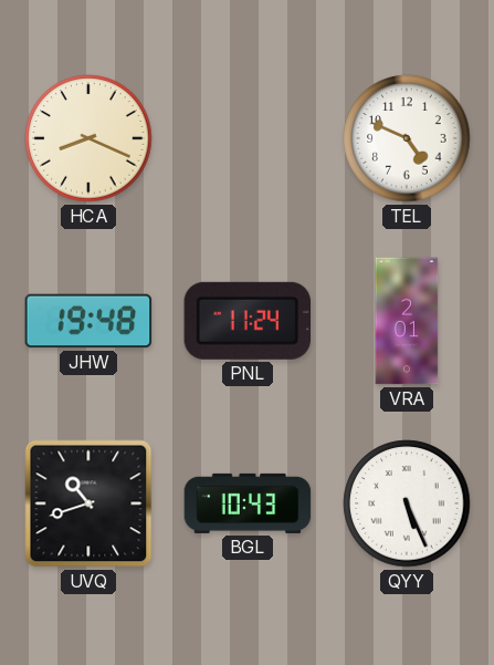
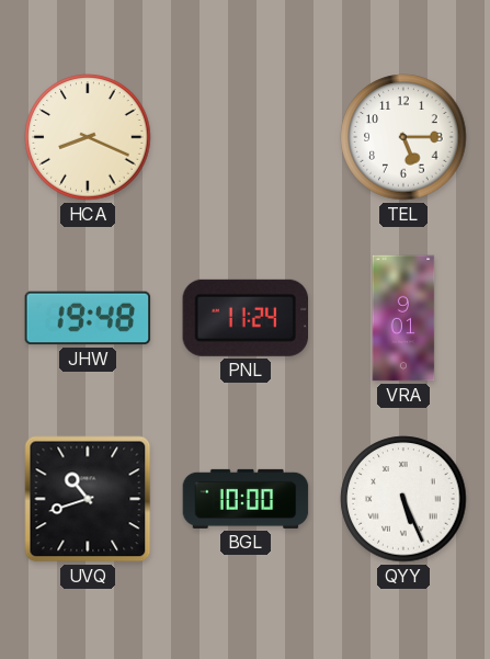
TEL: 4:49 -> 5:15
VRA: 2:01 -> 9:01
BGL: 10:43 -> 10:00
